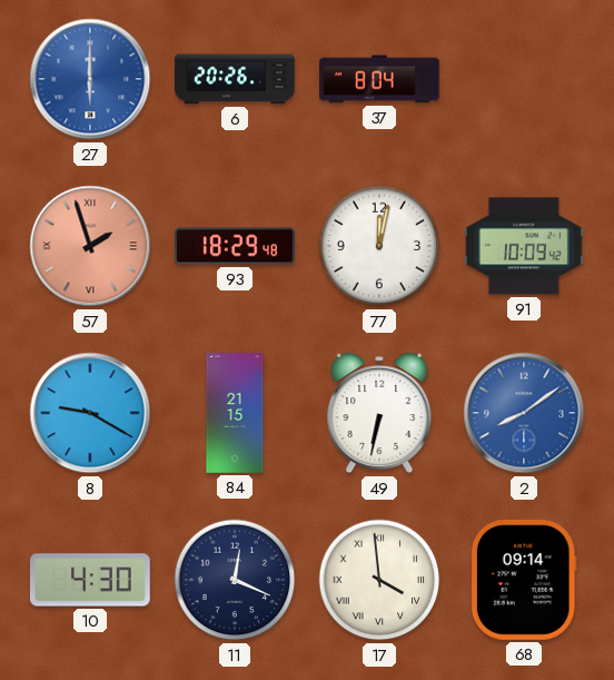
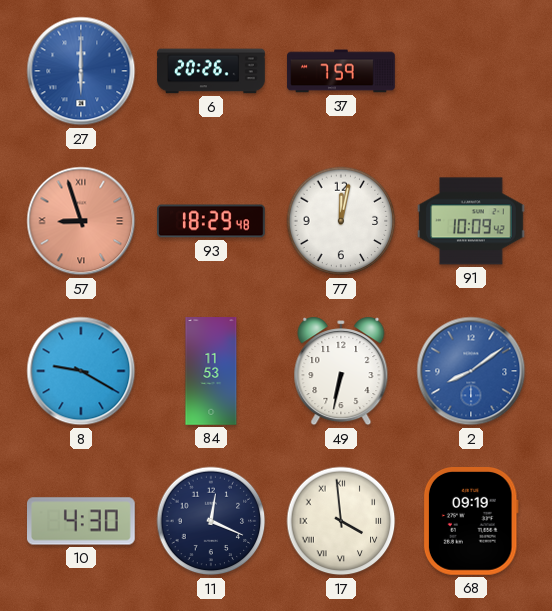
37: 8:04 -> 7:59
57: 1:57 -> 8:57
84: 21:15 -> 11:53
68: 09:14 -> 09:19
